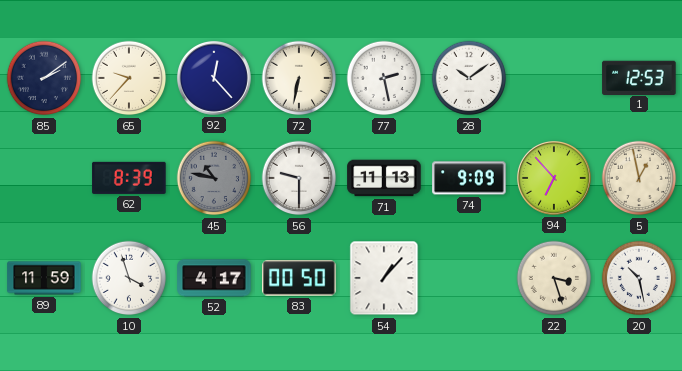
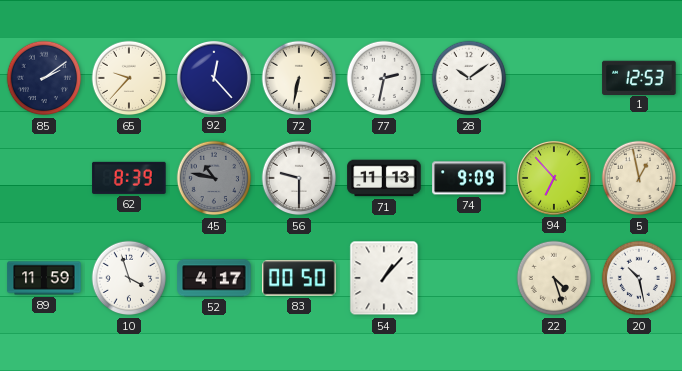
77: 2:28 -> 2:32
22: 3:27 -> 4:27
